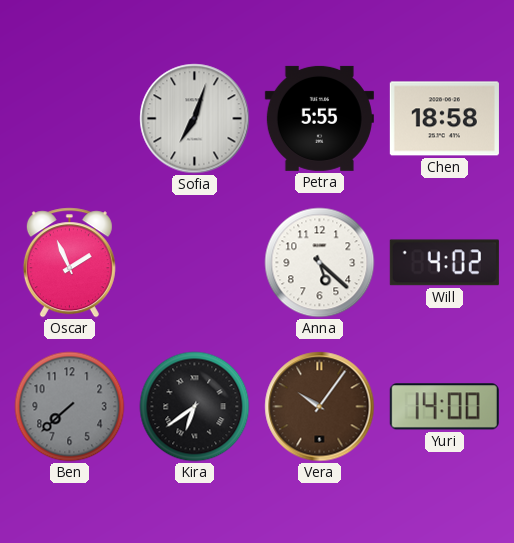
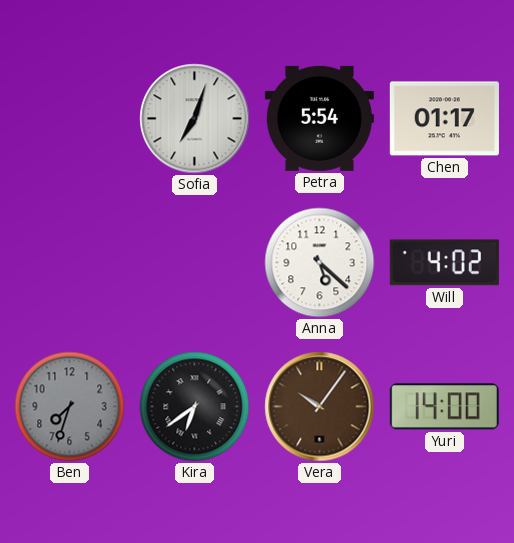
Petra: 5:55 -> 5:54
Chen: 18:58 -> 01:17
Oscar: 1:56 -> none
Ben: 7:38 -> 7:33
